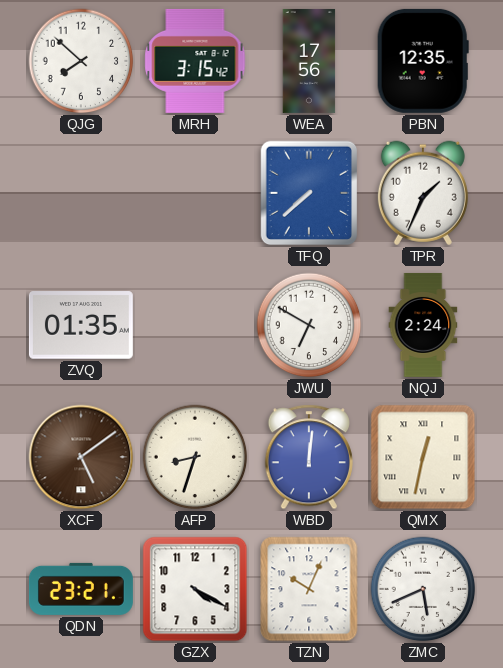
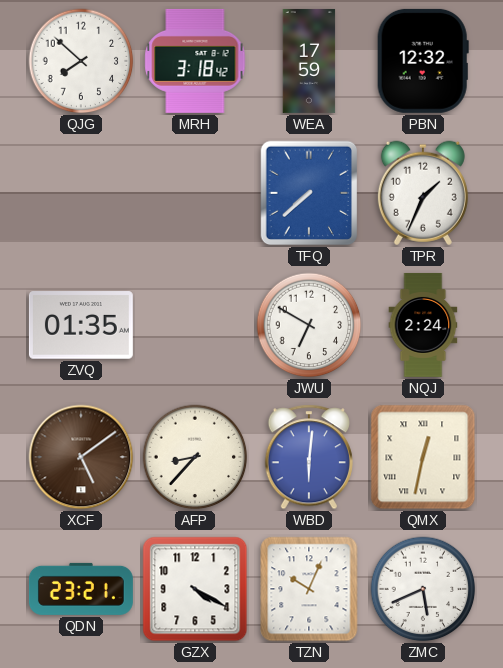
MRH: 3:15 -> 3:18
WEA: 17:56 -> 17:59
PBN: 12:35 -> 12:32
AFP: 8:33 -> 8:37
WBD: 12:01 -> 6:01
